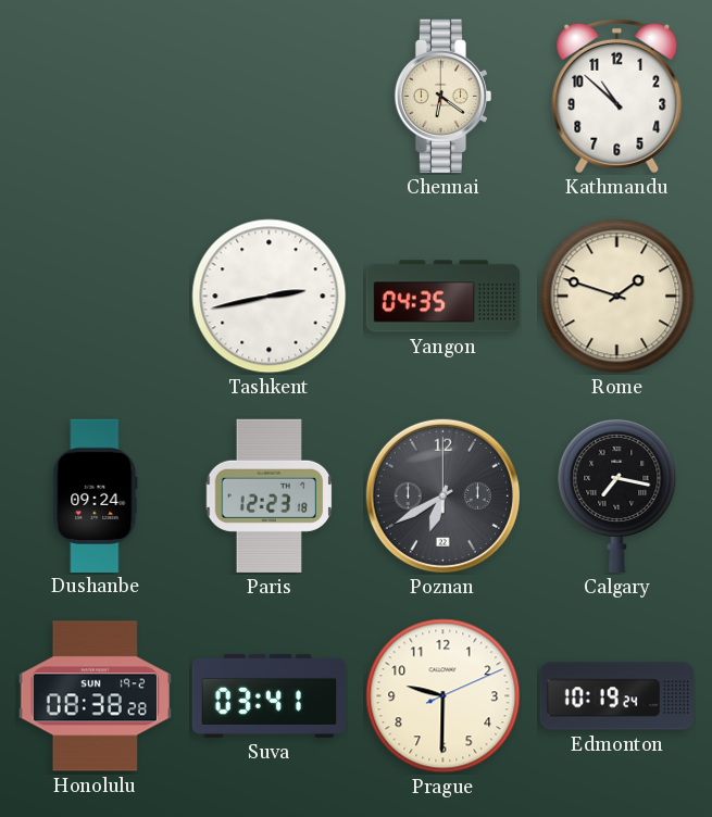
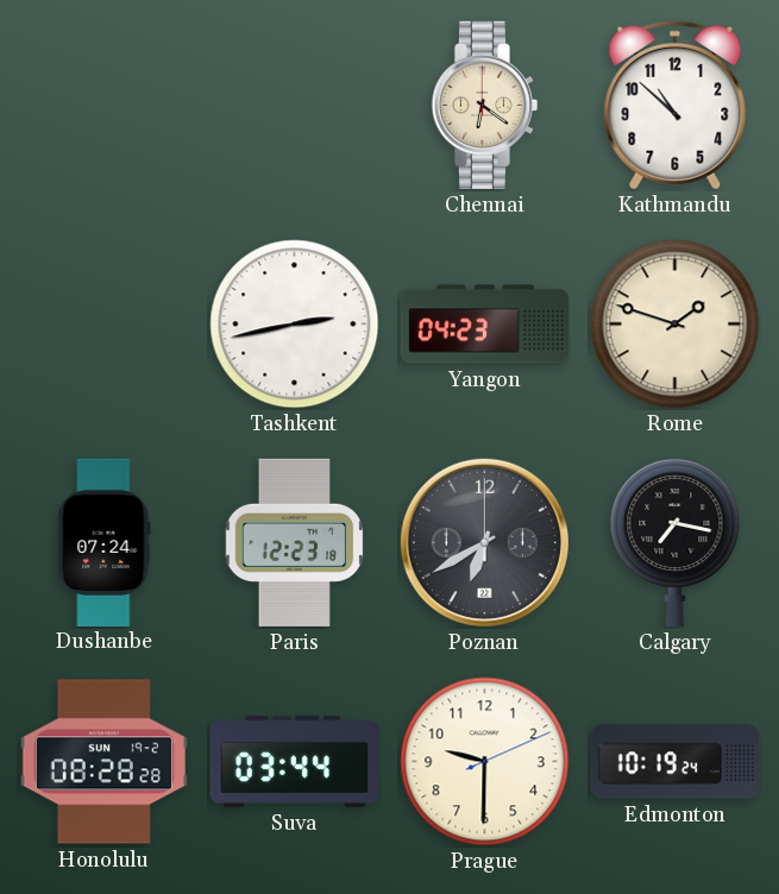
Yangon: 04:35 -> 04:23
Dushanbe: 09:24 -> 07:24
Honolulu: 08:38 -> 08:28
Suva: 03:41 -> 03:44
